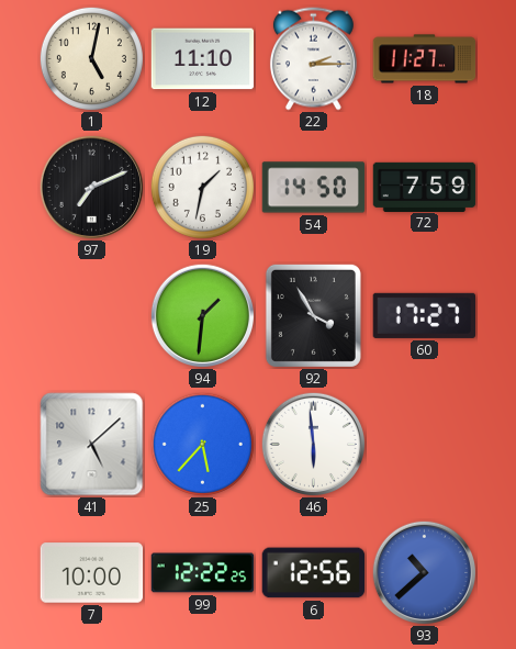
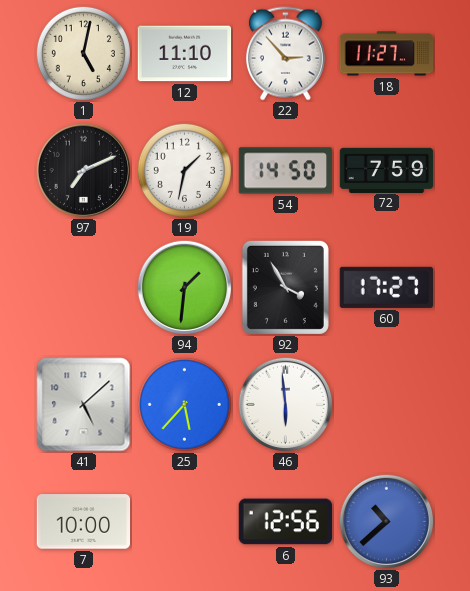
22: 2:15 -> 2:53
99: 12:22 -> none
